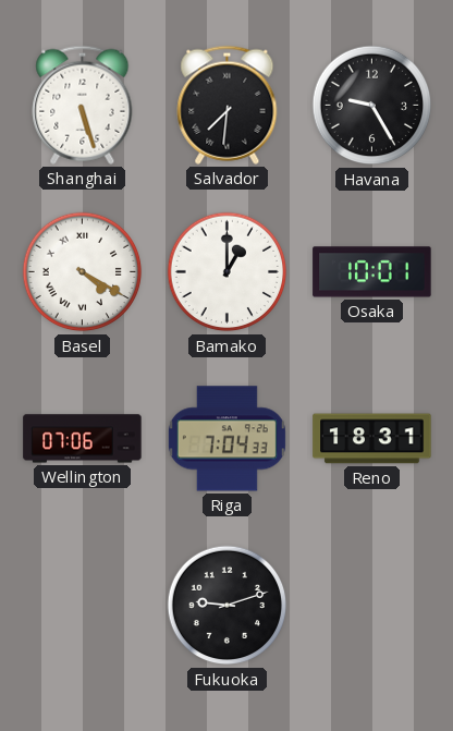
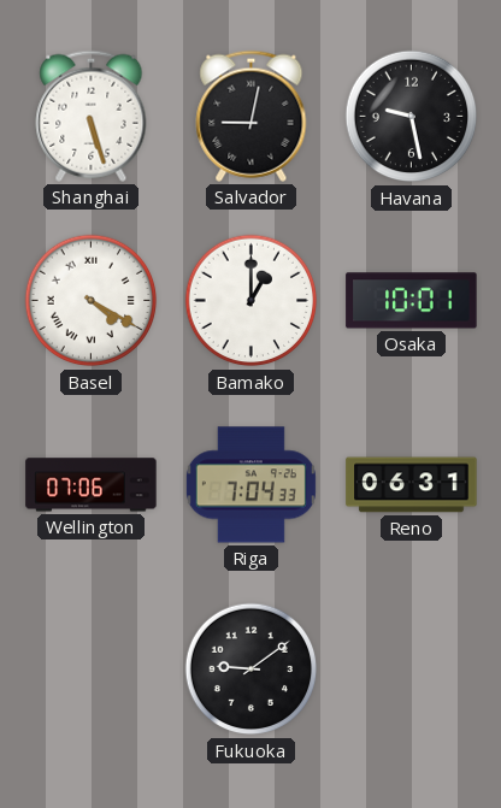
Salvador: 7:31 -> 9:02
Havana: 9:25 -> 9:28
Reno: 18:31 -> 06:31
Fukuoka: 9:12 -> 9:09
